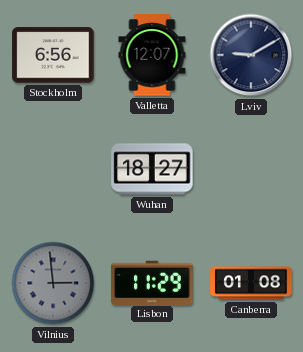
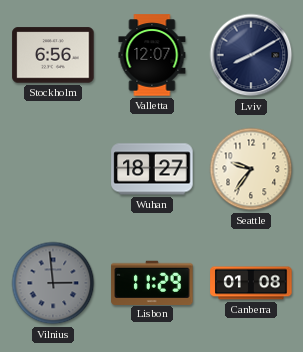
Lviv: 9:10 -> 8:10
Seattle: none -> 9:36
